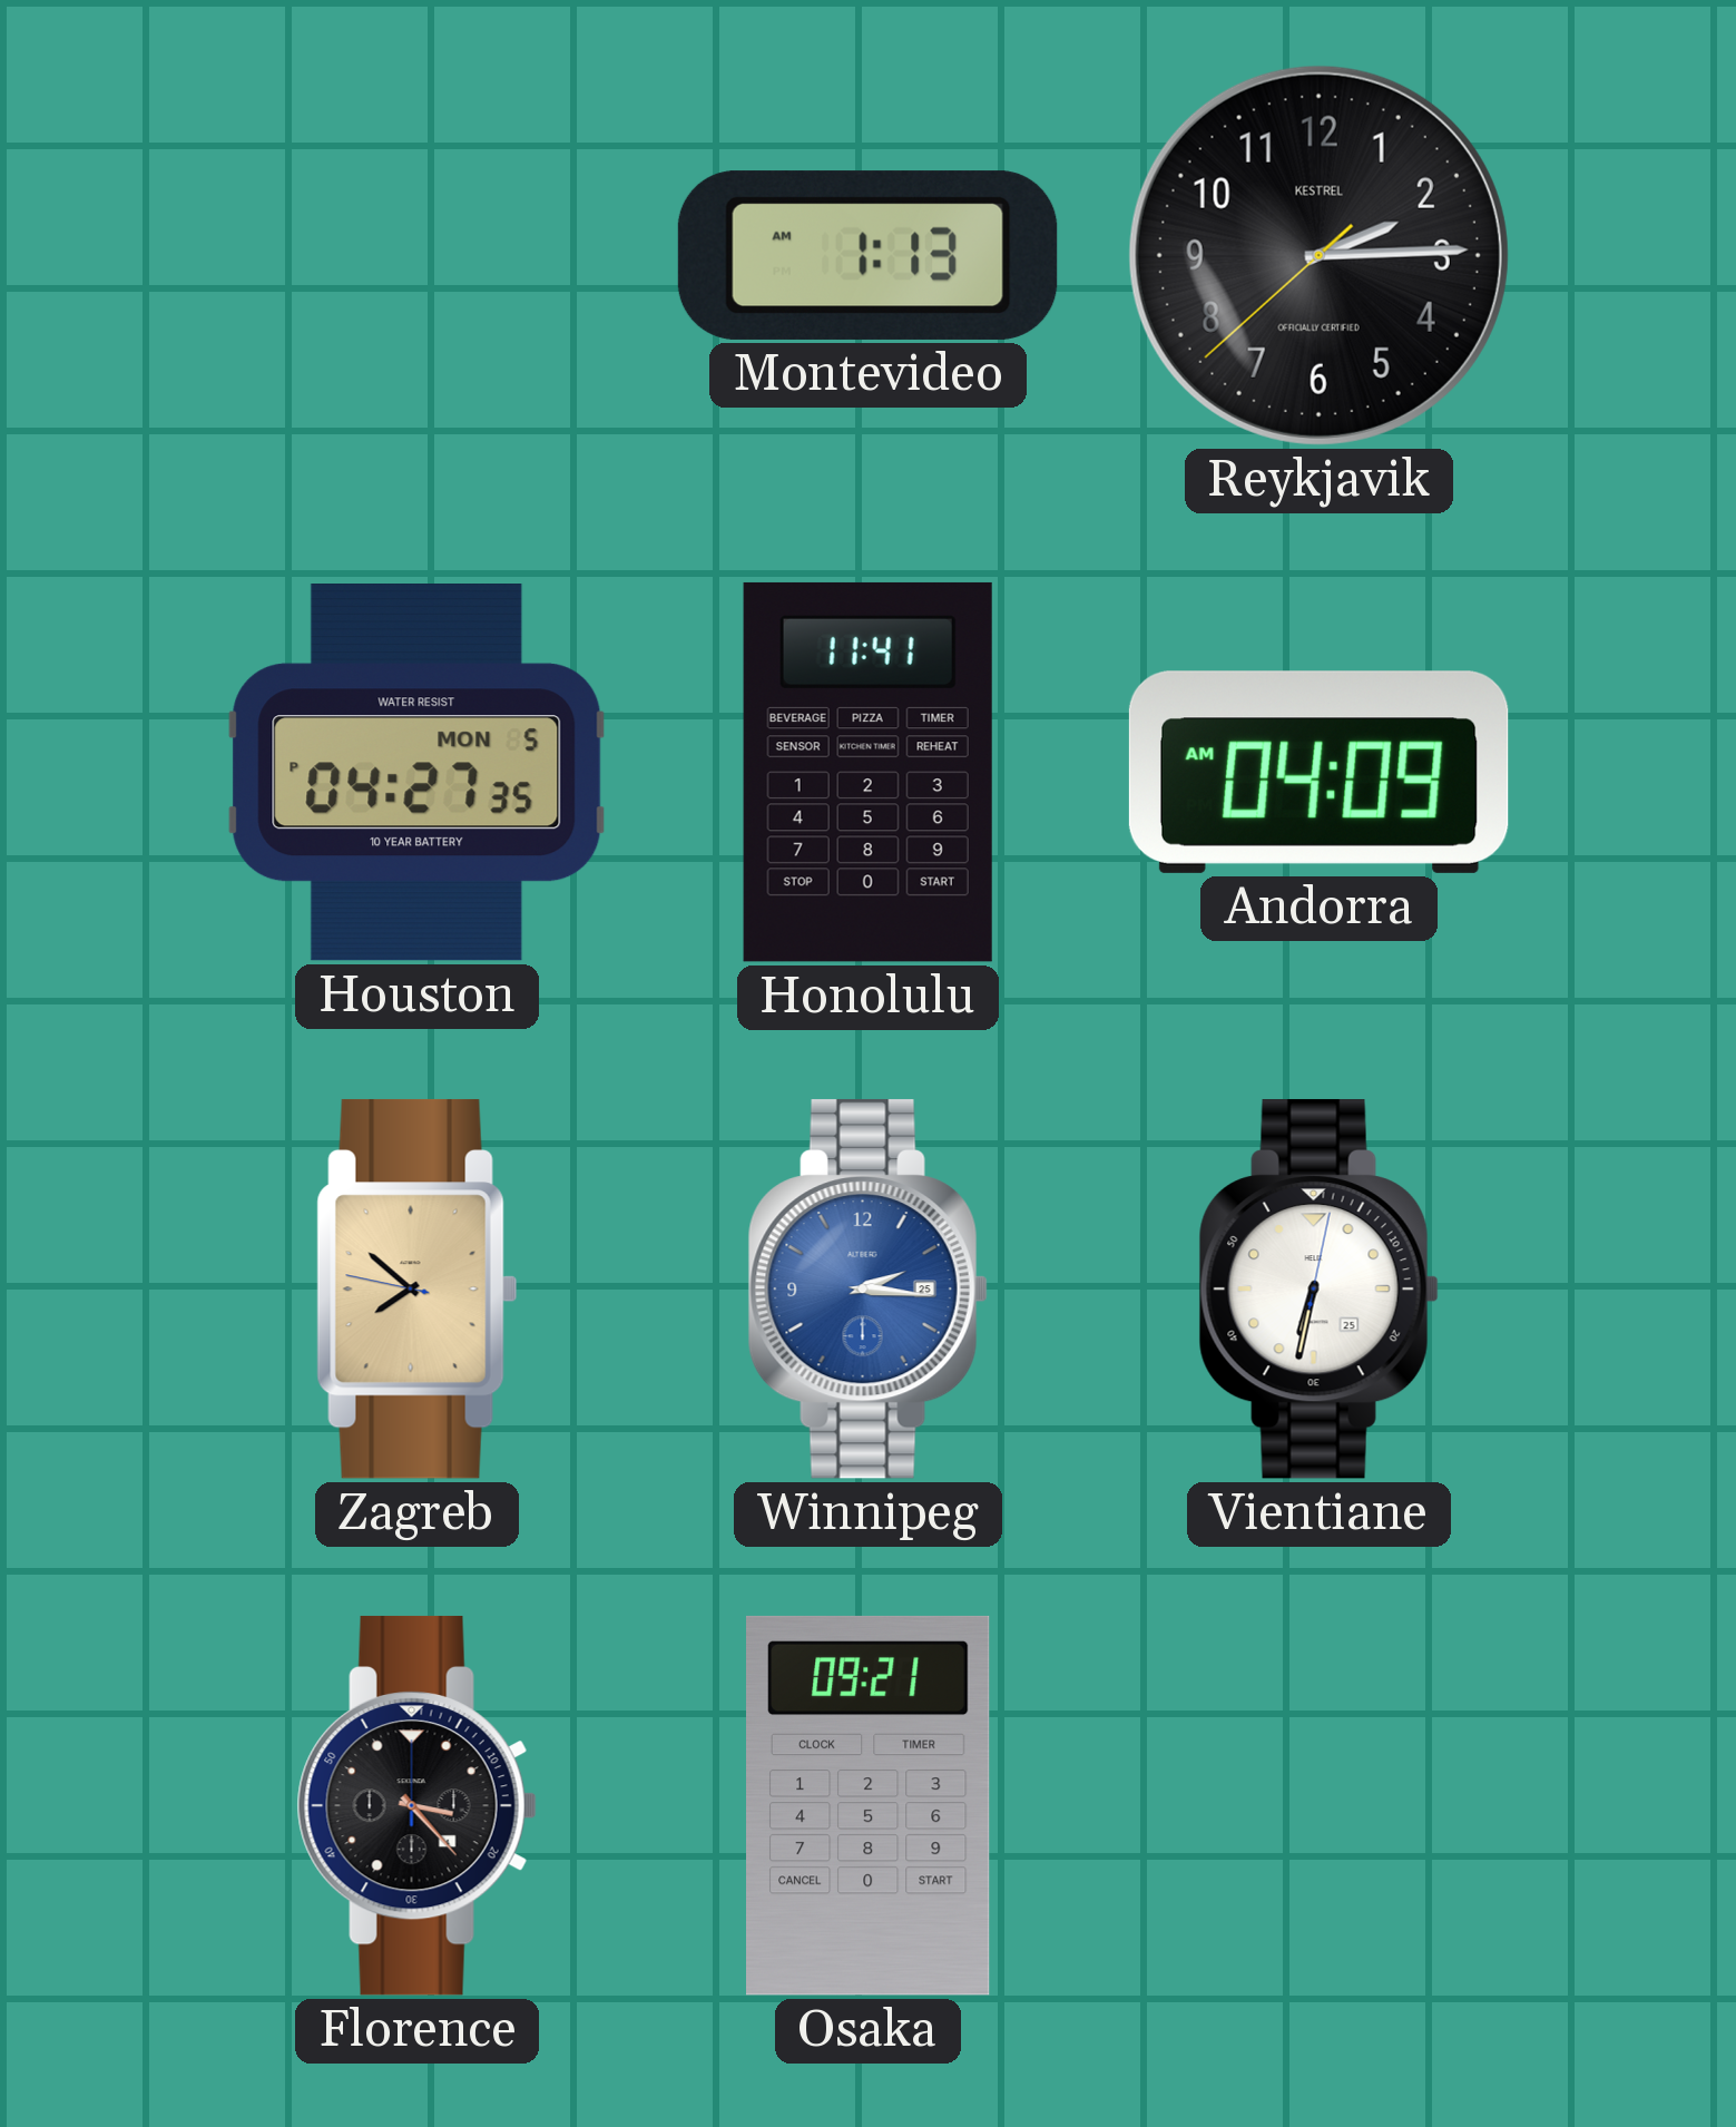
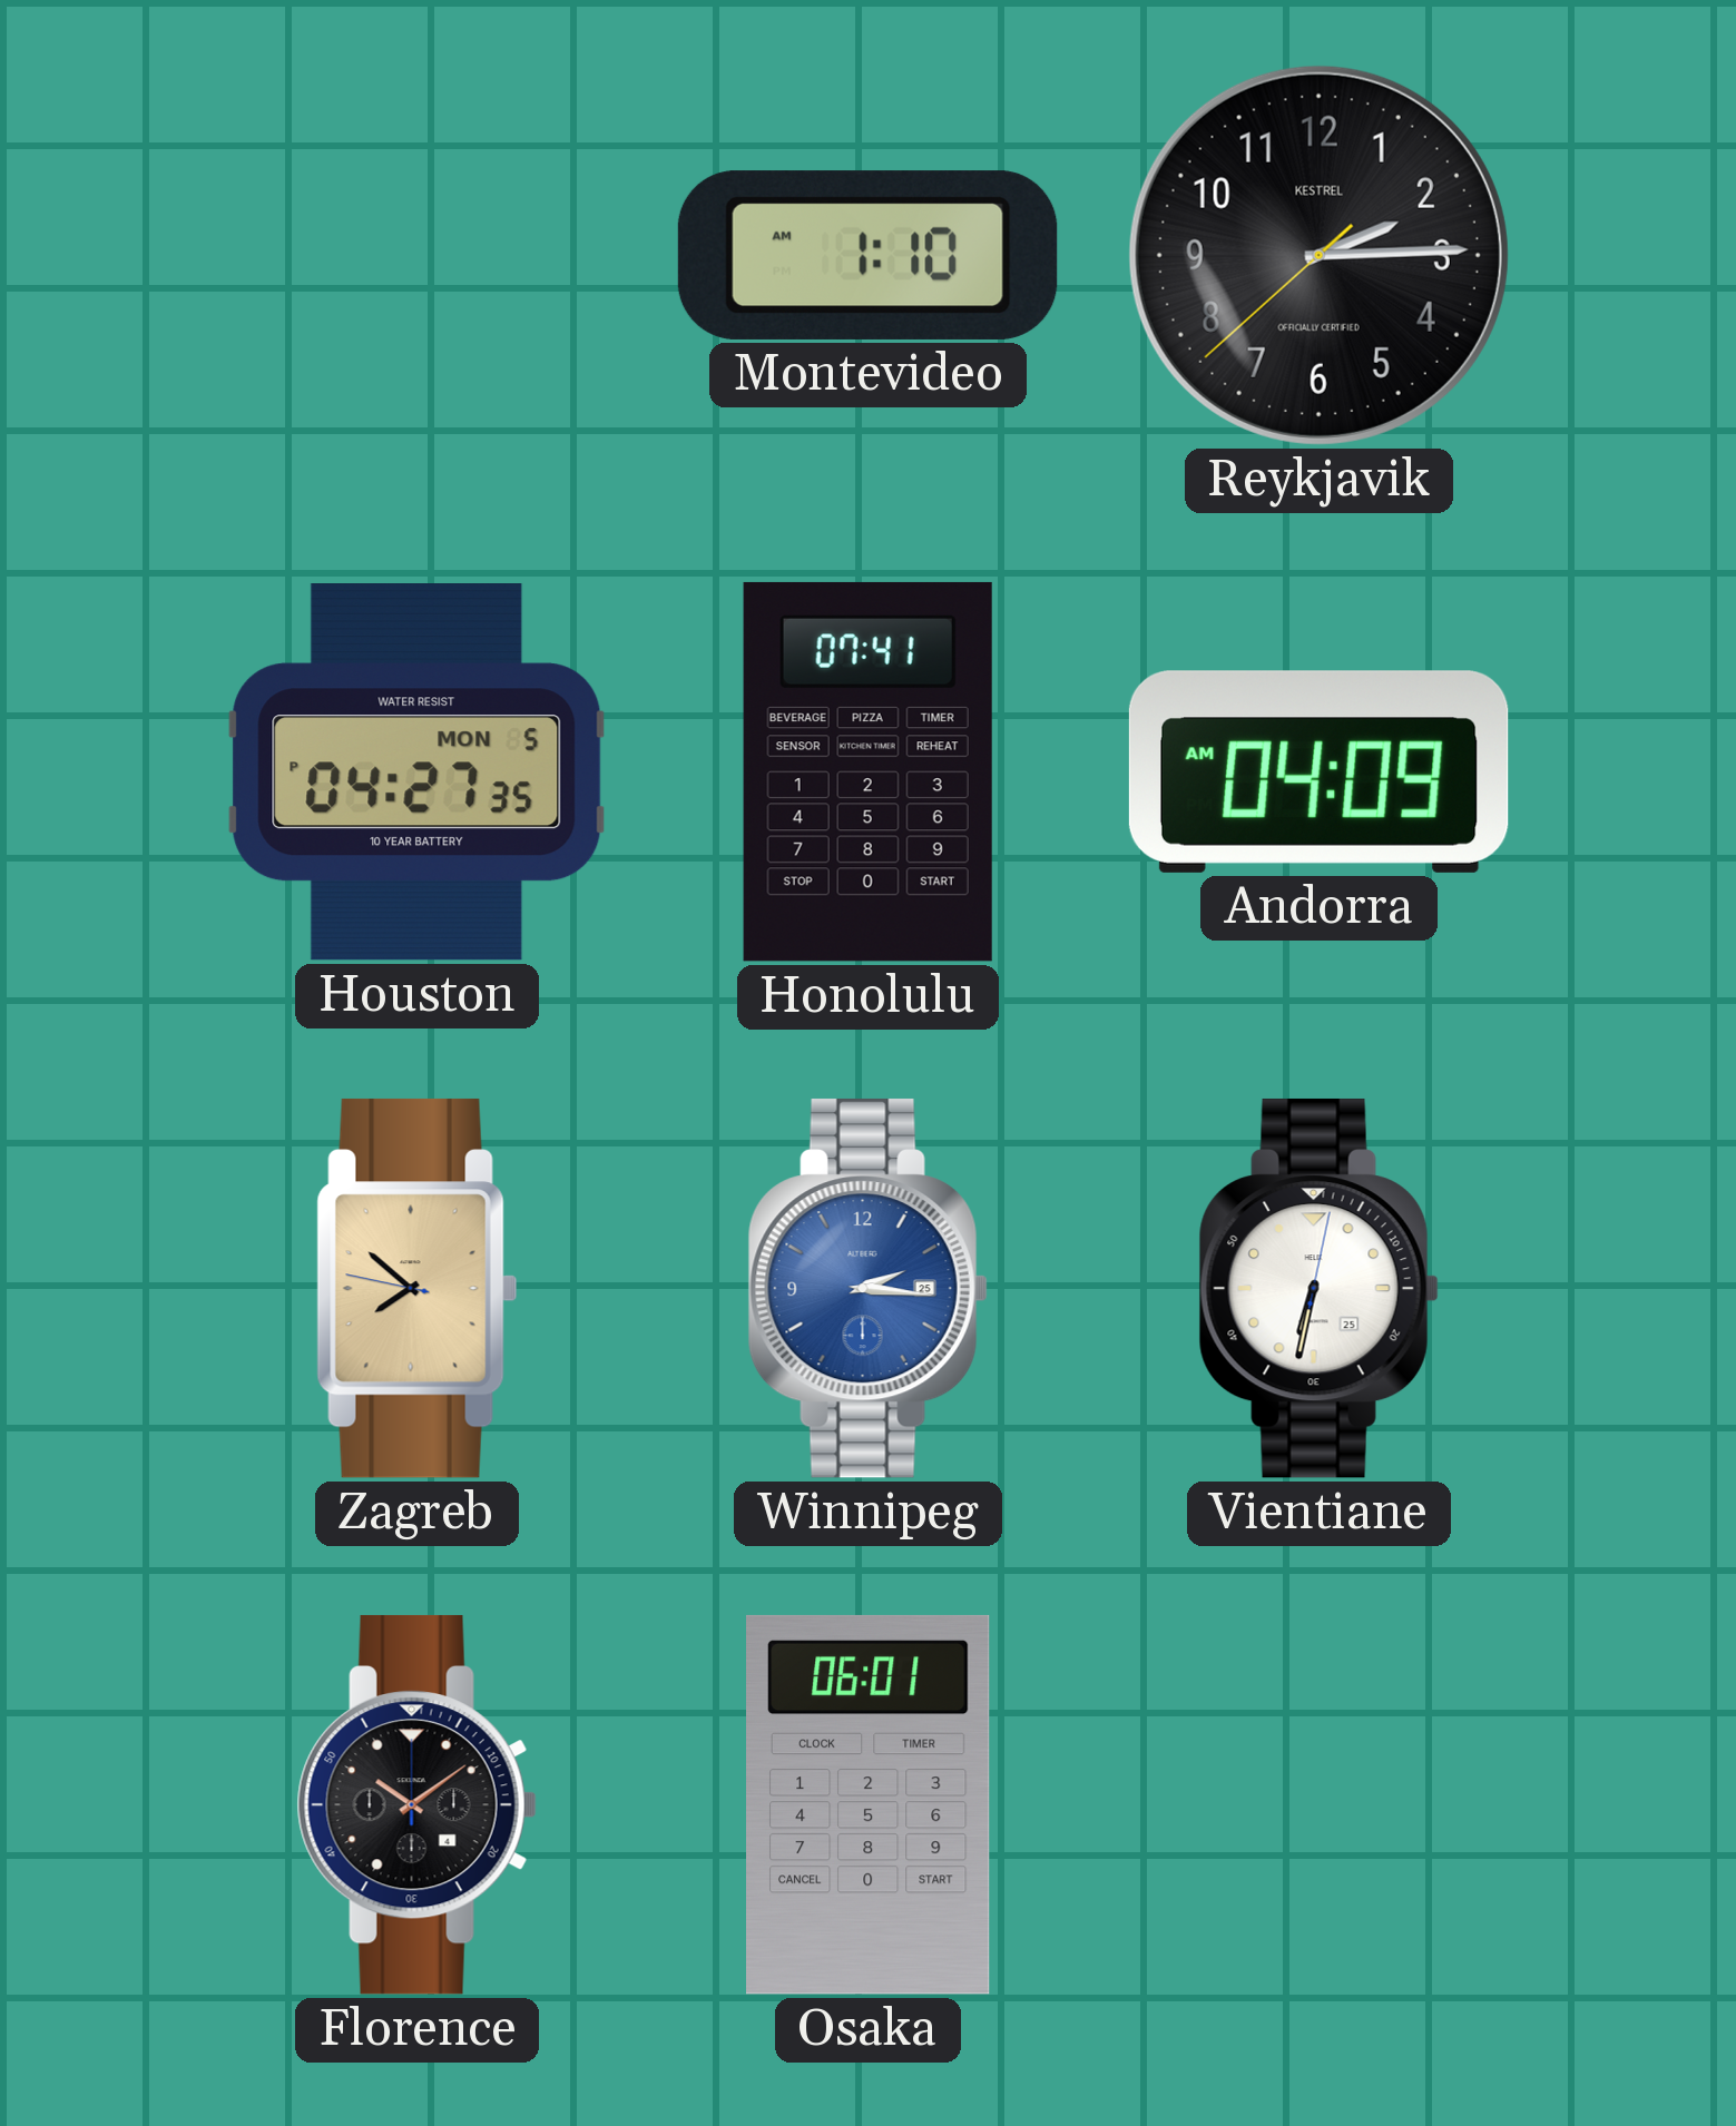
Montevideo: 1:13 -> 1:10
Honolulu: 11:41 -> 07:41
Florence: 3:23 -> 10:09
Osaka: 09:21 -> 06:01
